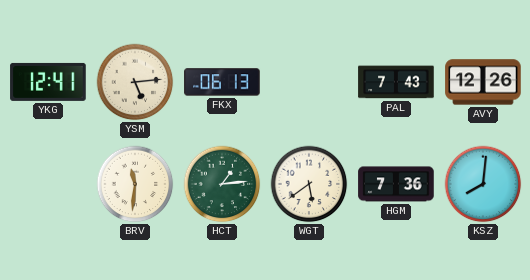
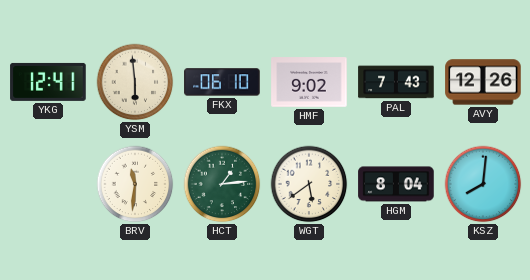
YSM: 5:14 -> 5:59
FKX: 06:13 -> 06:10
HMF: none -> 9:02
HGM: 7:36 -> 8:04
